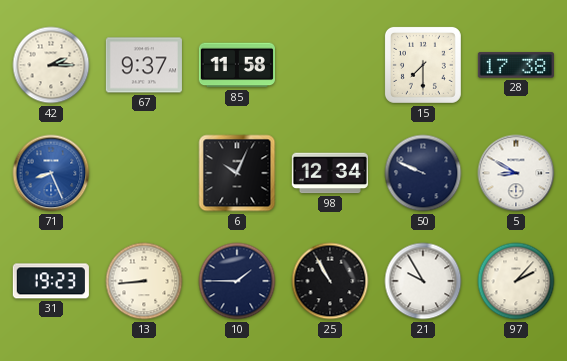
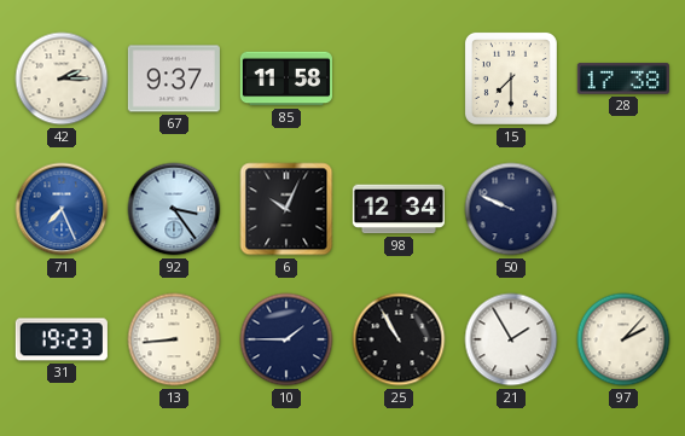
71: 8:26 -> 7:26
92: none -> 3:24
5: 8:50 -> none
21: 9:55 -> 1:55
